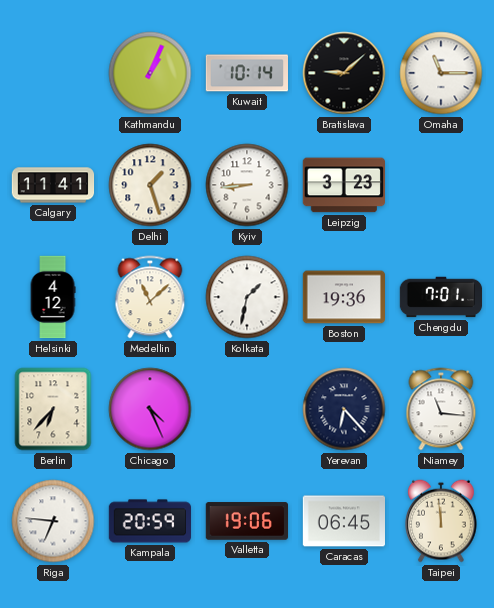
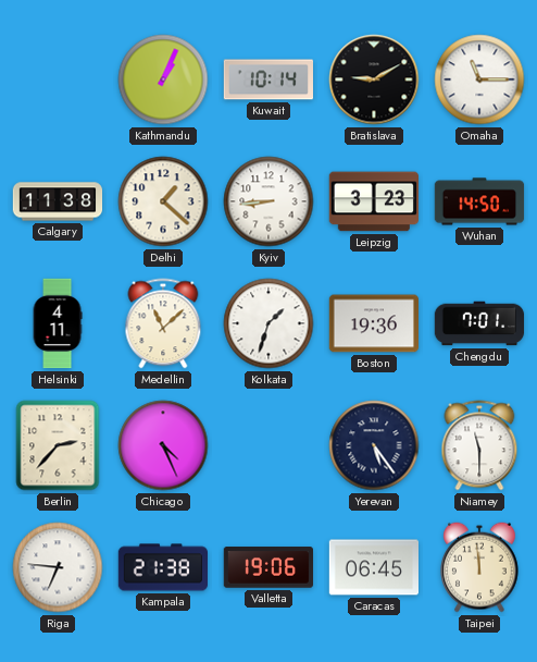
Bratislava: 9:08 -> 9:10
Calgary: 11:41 -> 11:38
Delhi: 1:27 -> 1:22
Wuhan: none -> 14:50
Helsinki: 4:12 -> 4:11
Kolkata: 1:32 -> 1:33
Berlin: 6:37 -> 2:37
Yerevan: 6:23 -> 5:24
Niamey: 11:16 -> 11:30
Kampala: 20:59 -> 21:38
